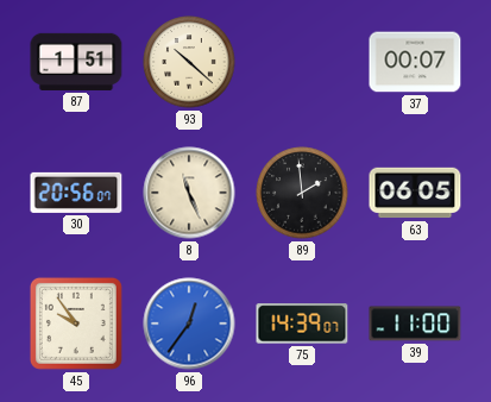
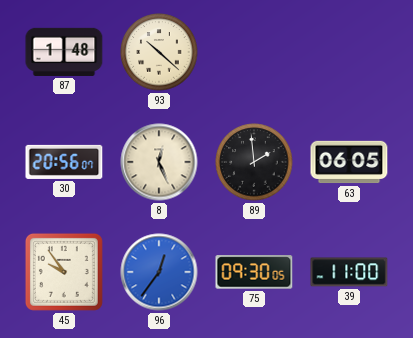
87: 1:51 -> 1:48
37: 00:07 -> none
8: 11:26 -> 12:26
75: 14:39 -> 09:30
